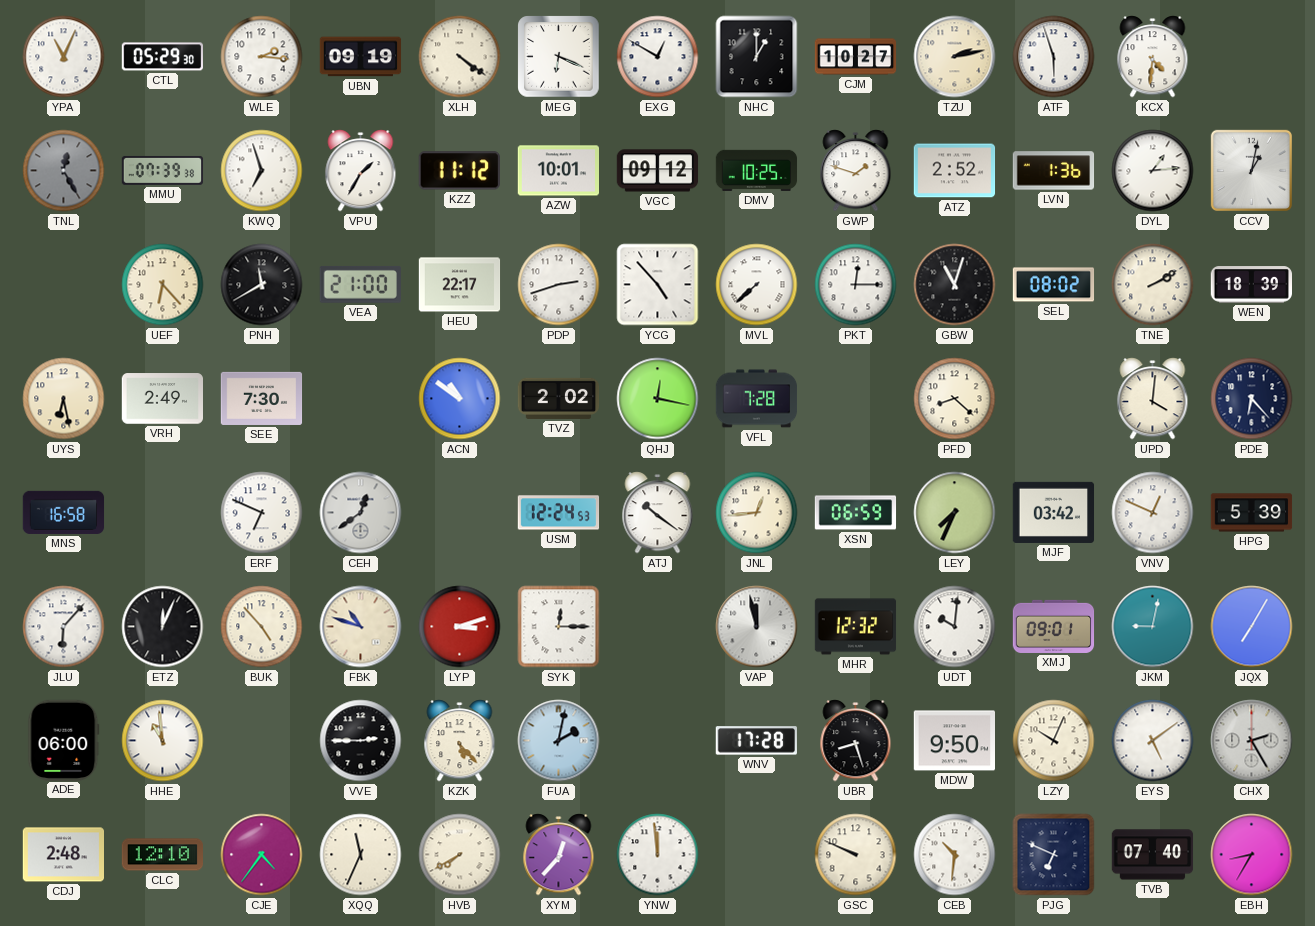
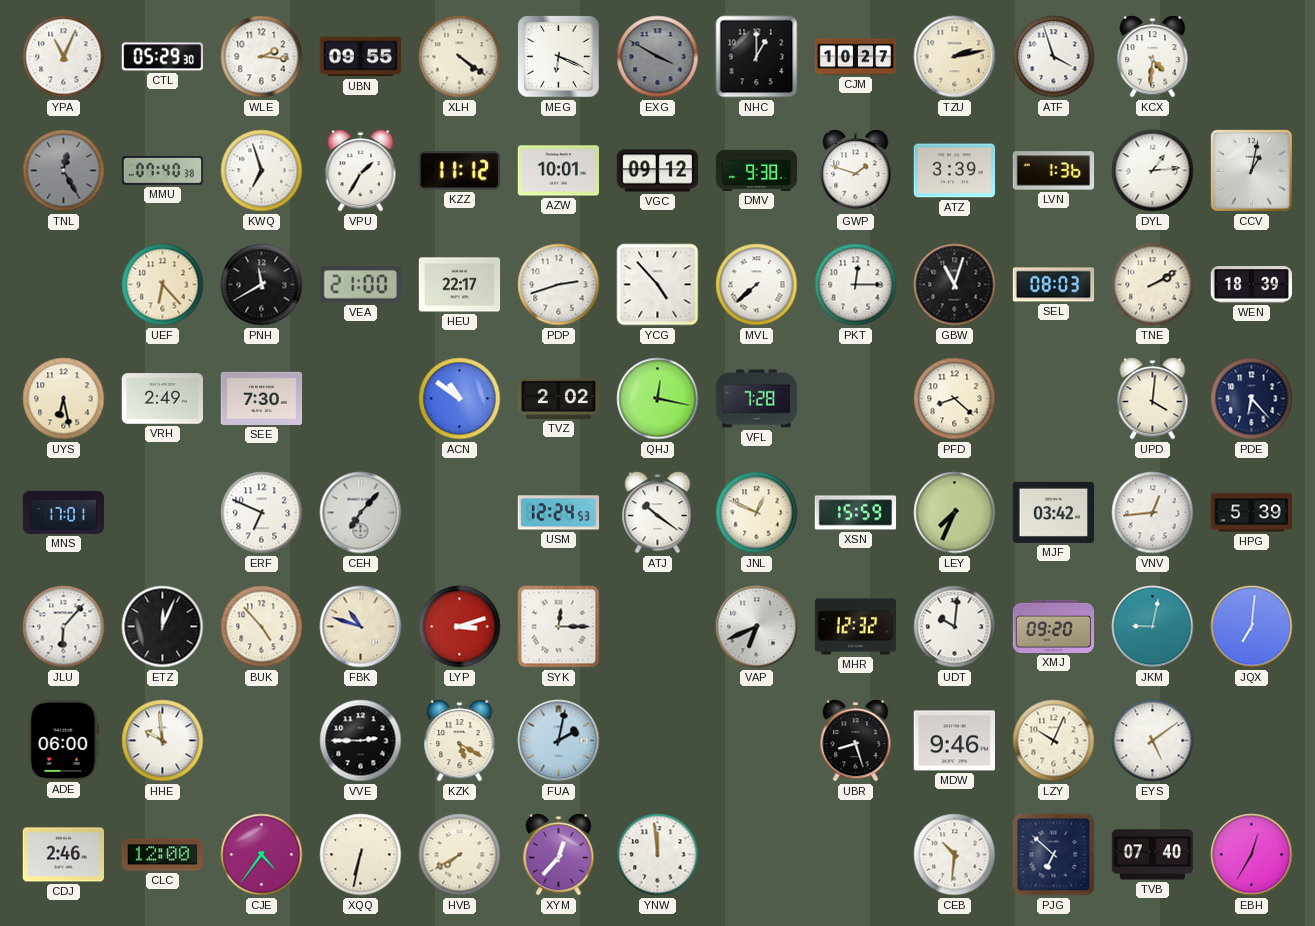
UBN: 09:19 -> 09:55
EXG: 12:50 -> 3:50
EXG dial: white -> grey
ATF: 5:57 -> 3:57
MMU: 07:39 -> 07:40
DMV: 10:25 -> 9:38
ATZ: 2:52 -> 3:39
SEL: 08:02 -> 08:03
MNS: 16:58 -> 17:01
CEH: 12:39 -> 7:07
JNL: 12:44 -> 12:49
XSN: 06:59 -> 15:59
VNV: 12:49 -> 12:44
VAP: 11:58 -> 6:41
XMJ: 09:01 -> 09:20
JQX: 7:05 -> 7:01
HHE: 10:59 -> 9:59
KZK: 5:23 -> 5:20
WNV: 17:28 -> none
MDW: 9:50 -> 9:46
CHX: 2:25 -> none
CDJ: 2:48 -> 2:46
CLC: 12:10 -> 12:00
XQQ: 11:34 -> 6:32
GSC: 9:49 -> none
PJG: 6:49 -> 6:52
EBH: 8:35 -> 12:35
